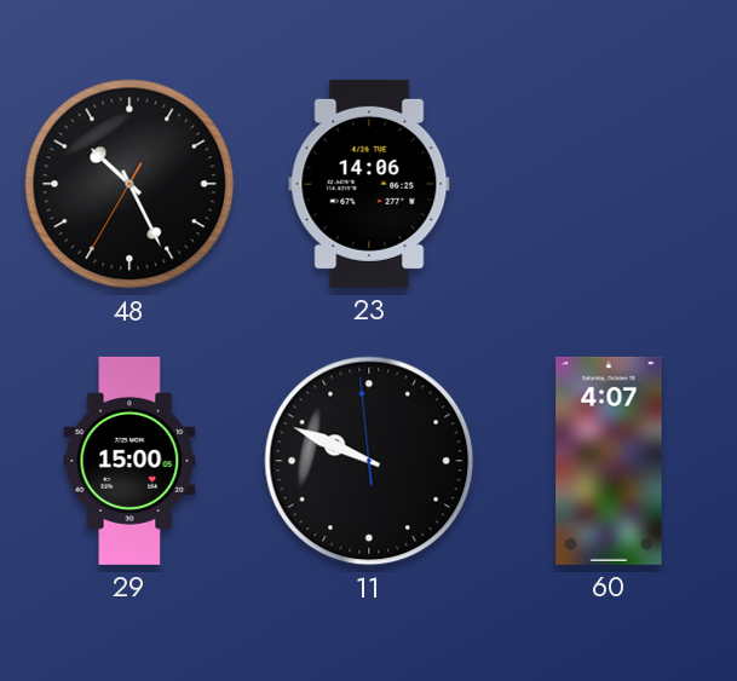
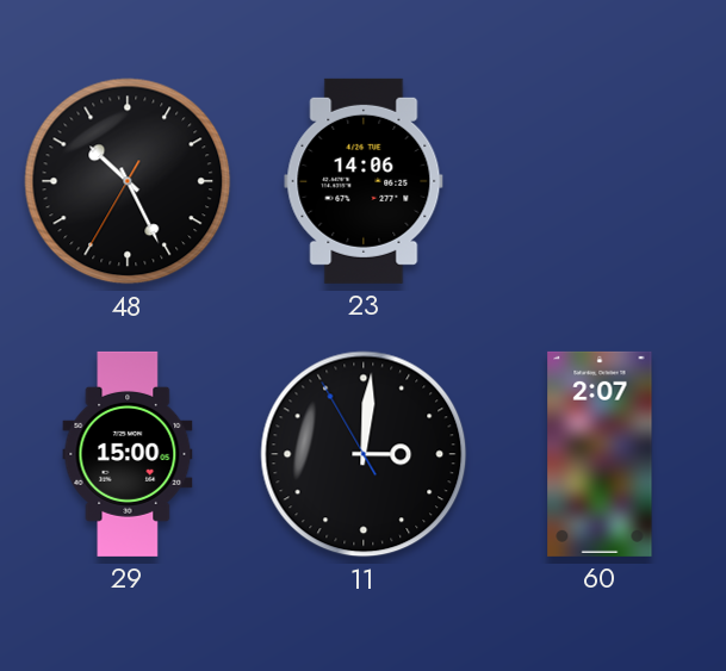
11: 9:48 -> 3:00
60: 4:07 -> 2:07
